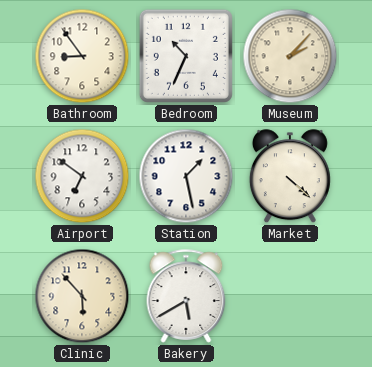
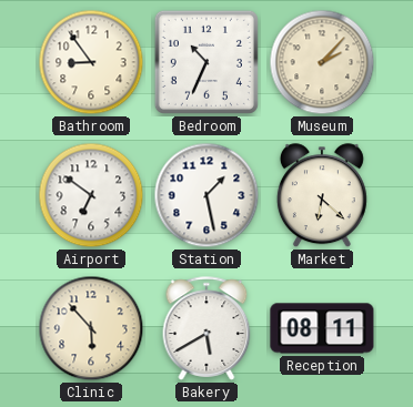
Market: 4:22 -> 6:22
Reception: none -> 08:11
